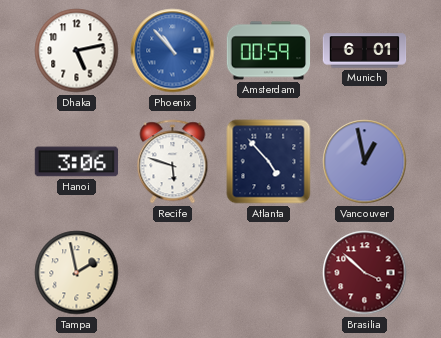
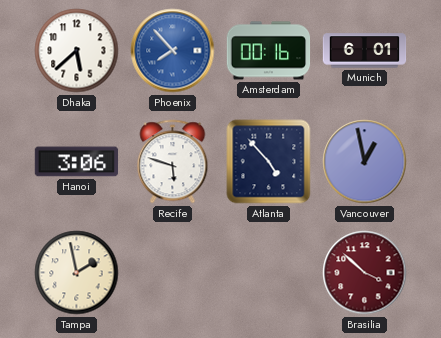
Dhaka: 5:13 -> 5:38
Phoenix: 10:53 -> 7:53
Amsterdam: 00:59 -> 00:16
